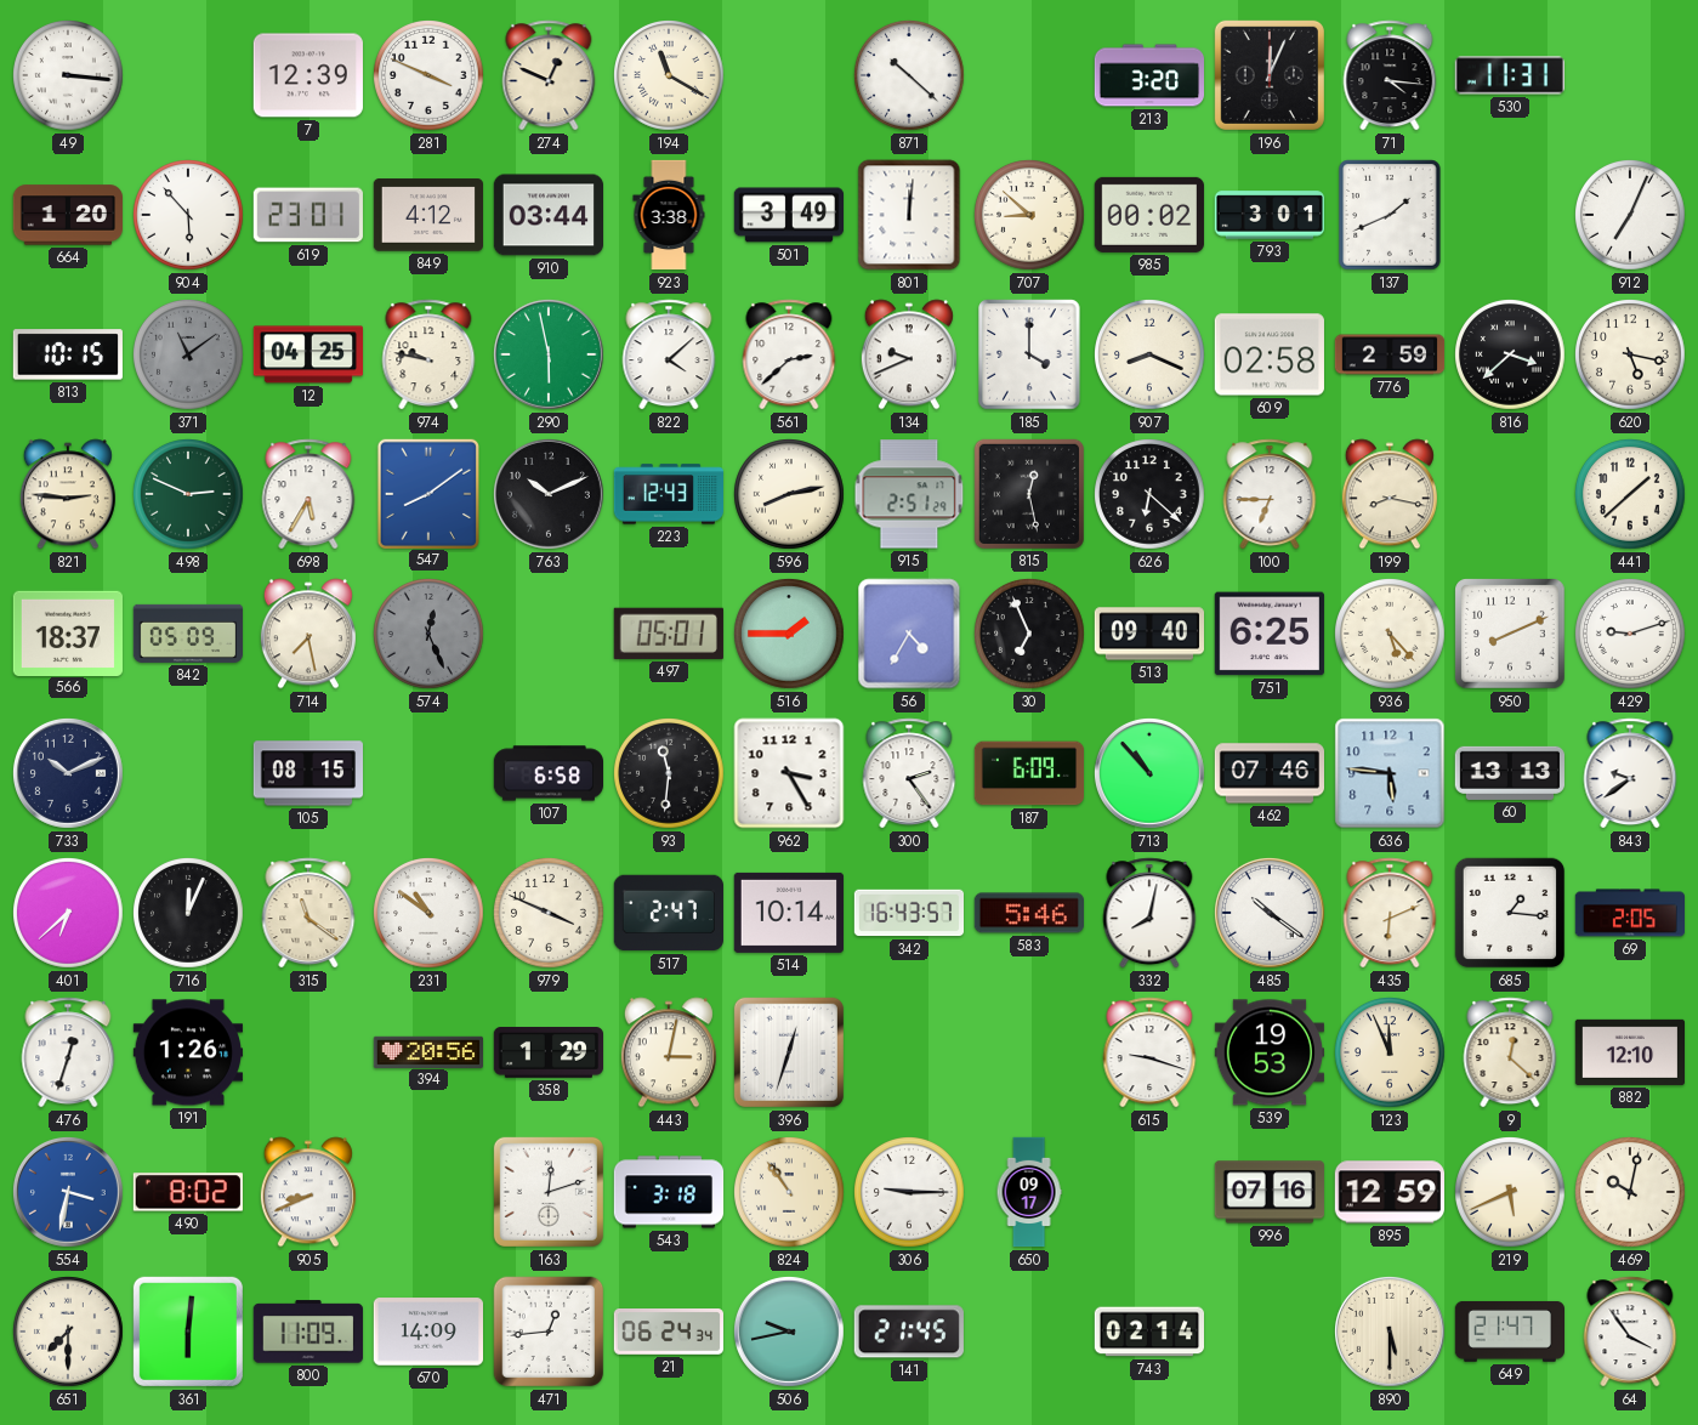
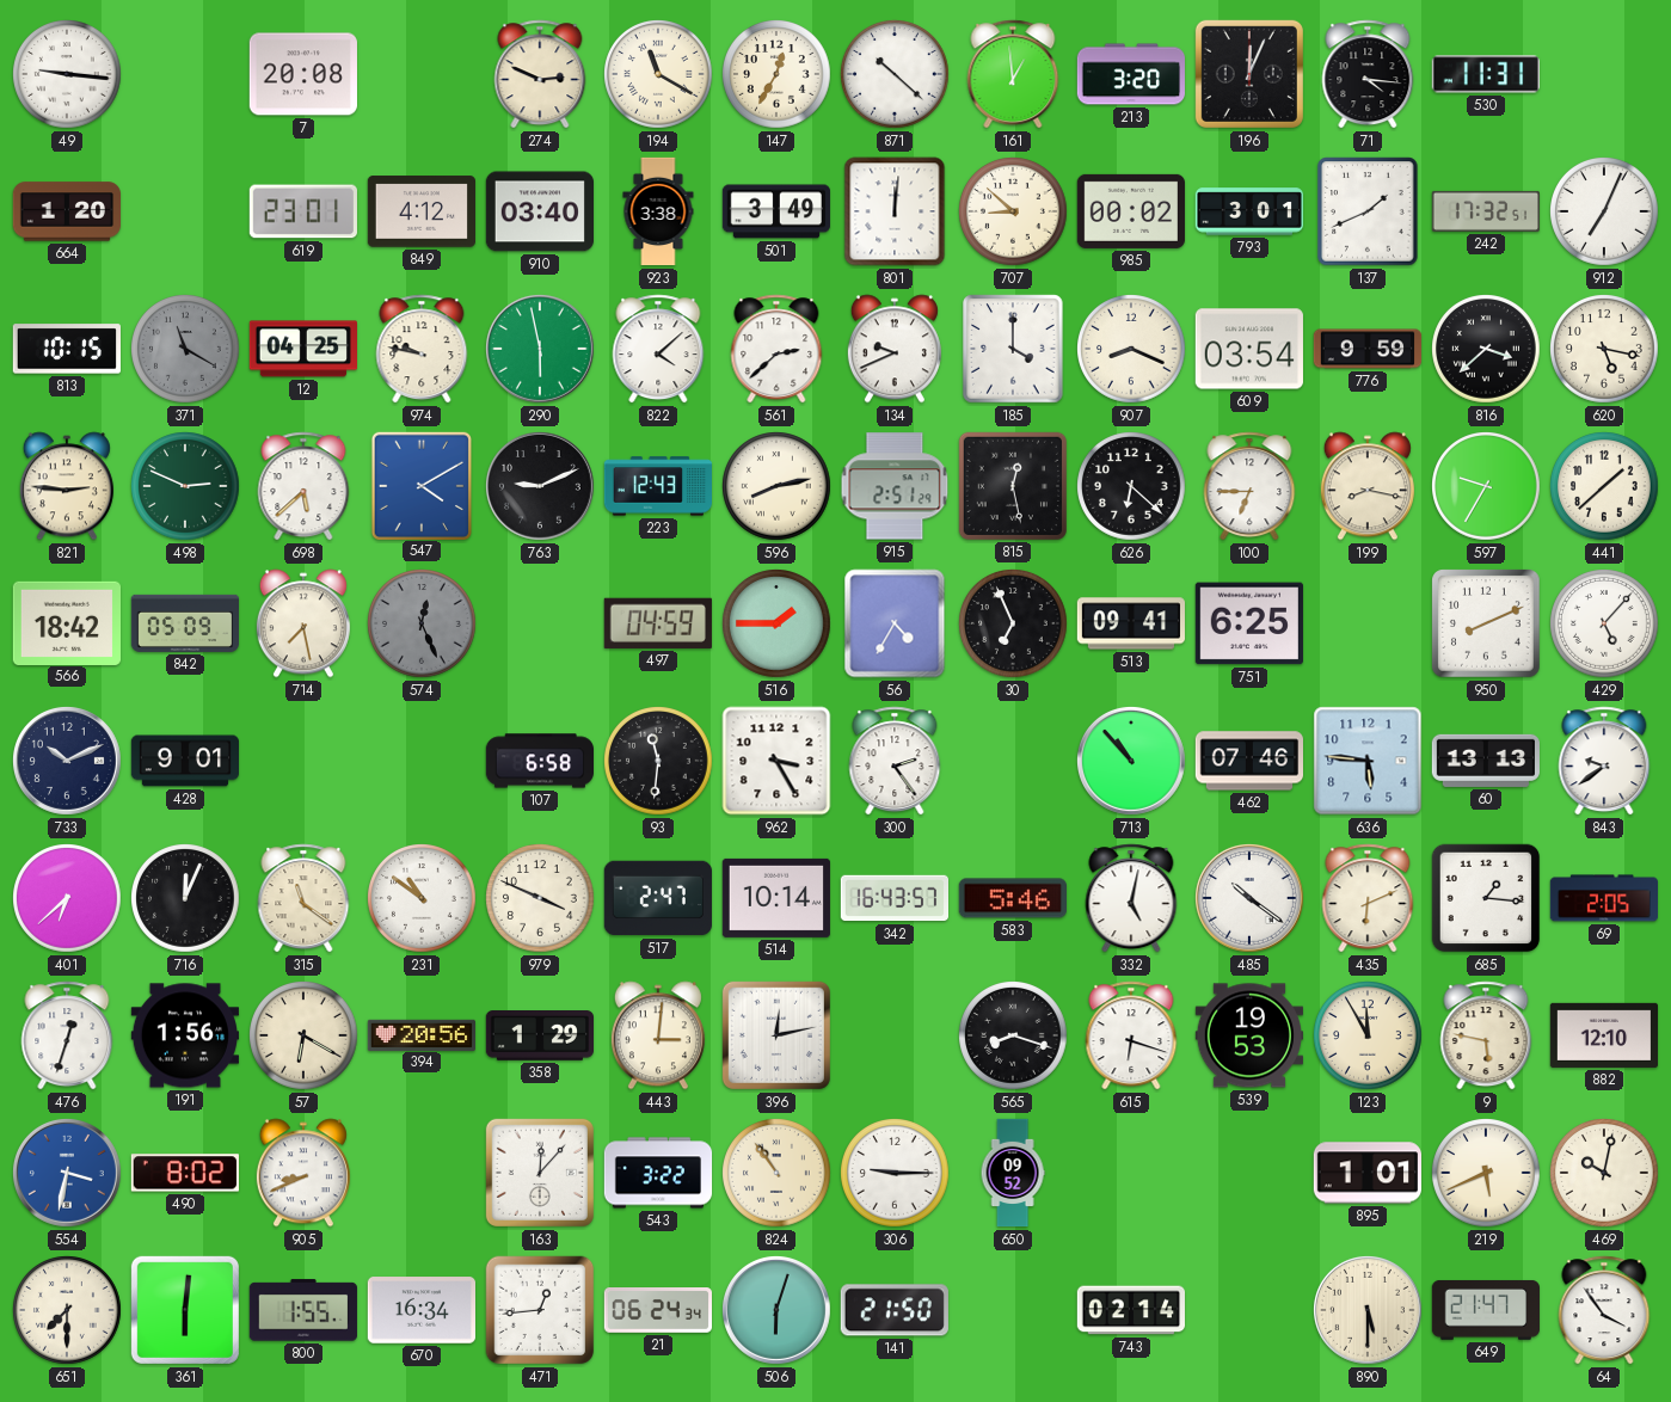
49: 3:16 -> 9:16
7: 12:39 -> 20:08
281: 3:49 -> none
274: 12:49 -> 2:49
147: none -> 12:35
161: none -> 12:59
904: 5:53 -> none
910: 03:44 -> 03:40
242: none -> 17:32
371: 11:09 -> 11:20
609: 02:58 -> 03:54
776: 2:59 -> 9:59
698: 5:35 -> 5:38
547: 8:09 -> 4:10
763: 10:11 -> 9:11
597: none -> 9:35
566: 18:37 -> 18:42
497: 05:01 -> 04:59
513: 09:40 -> 09:41
936: 5:23 -> none
429: 9:12 -> 5:07
428: none -> 9:01
105: 08:15 -> none
187: 6:09 -> none
332: 8:02 -> 5:02
191: 1:26 -> 1:56
57: none -> 6:20
443: 3:02 -> 3:01
396: 12:33 -> 12:13
565: none -> 8:18
615: 9:18 -> 6:18
123: 11:56 -> 11:55
9: 12:22 -> 5:47
163: 12:12 -> 12:07
543: 3:18 -> 3:22
650: 09:17 -> 09:52
996: 07:16 -> none
895: 12:59 -> 1:01
800: 11:09 -> 1:55
670: 14:09 -> 16:34
506: 9:43 -> 6:03
141: 21:45 -> 21:50
